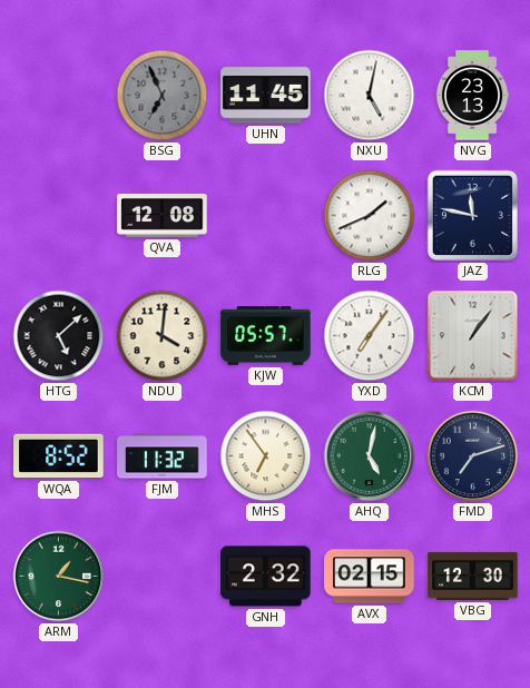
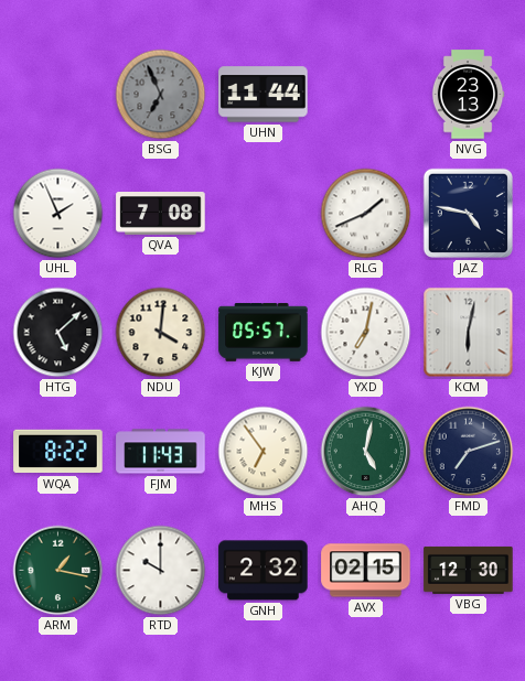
UHN: 11:45 -> 11:44
NXU: 5:02 -> none
UHL: none -> 1:56
QVA: 12:08 -> 7:08
JAZ: 11:47 -> 4:47
YXD: 7:06 -> 7:02
KCM: 1:06 -> 6:02
WQA: 8:52 -> 8:22
FJM: 11:32 -> 11:43
RTD: none -> 10:00
